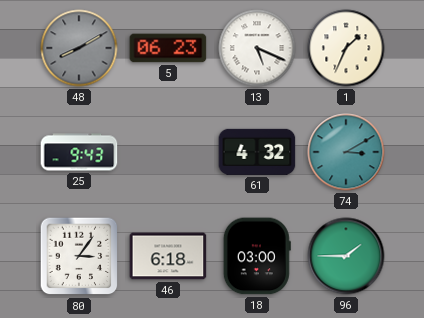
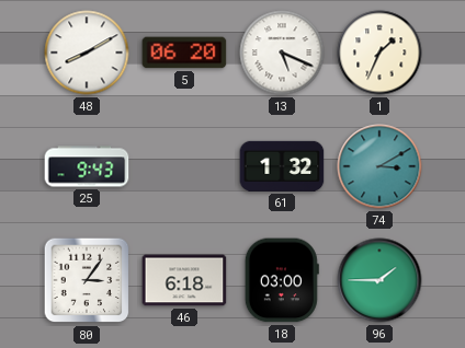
48 dial: grey -> white
5: 06:23 -> 06:20
61: 4:32 -> 1:32
